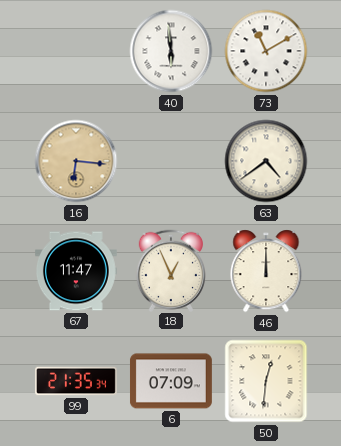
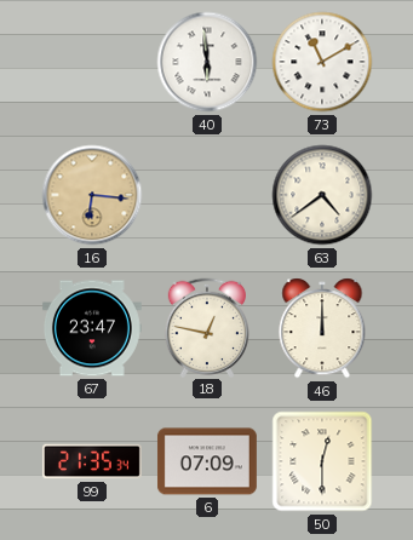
67: 11:47 -> 23:47
18: 12:56 -> 12:47
50: 12:31 -> 12:30
